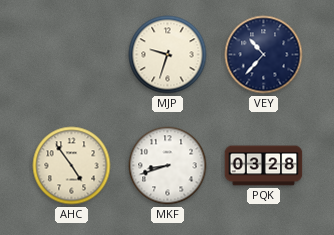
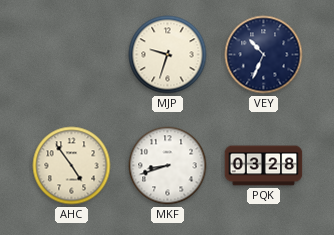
VEY: 10:37 -> 10:34
